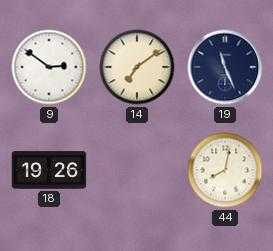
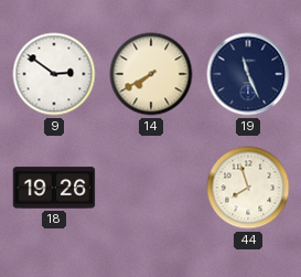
14: 7:09 -> 7:40
44: 8:02 -> 7:57
